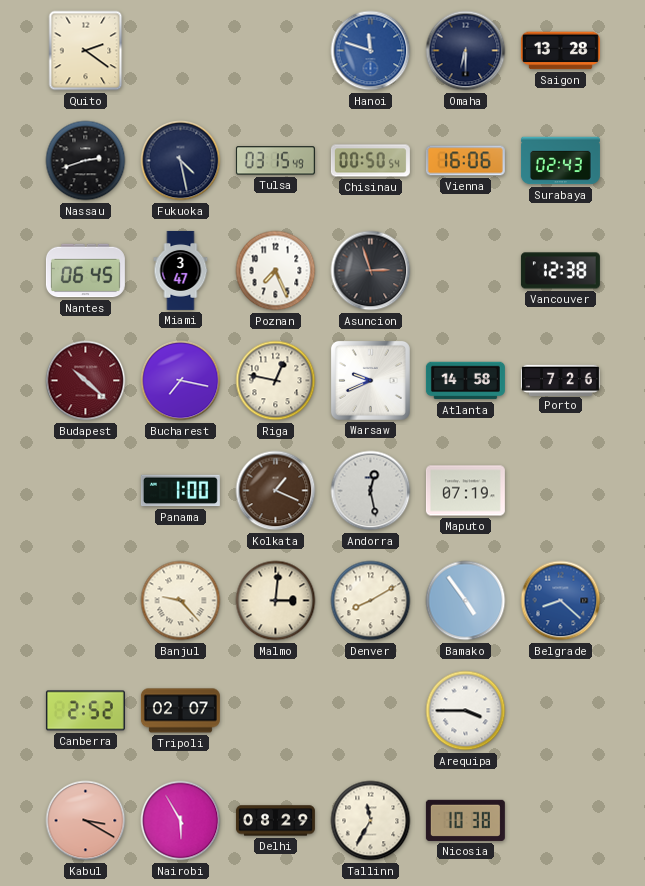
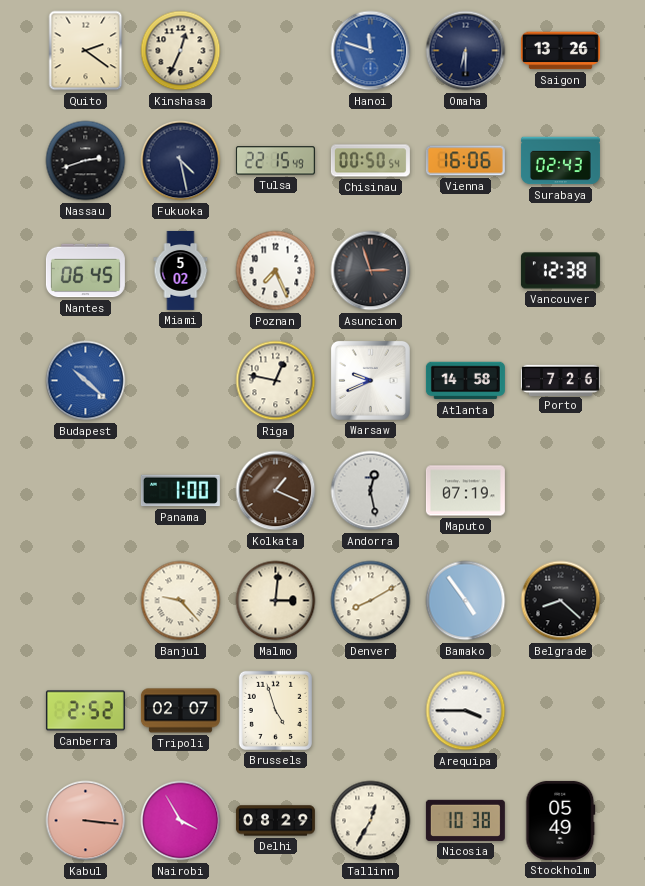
Kinshasa: none -> 12:34
Saigon: 13:28 -> 13:26
Tulsa: 03:15 -> 22:15
Miami: 3:47 -> 5:02
Budapest dial: burgundy -> blue
Bucharest: 7:17 -> none
Belgrade dial: blue -> black
Brussels: none -> 4:57
Kabul: 3:20 -> 3:16
Nairobi: 5:55 -> 3:55
Tallinn: 11:35 -> 12:35
Stockholm: none -> 05:49
